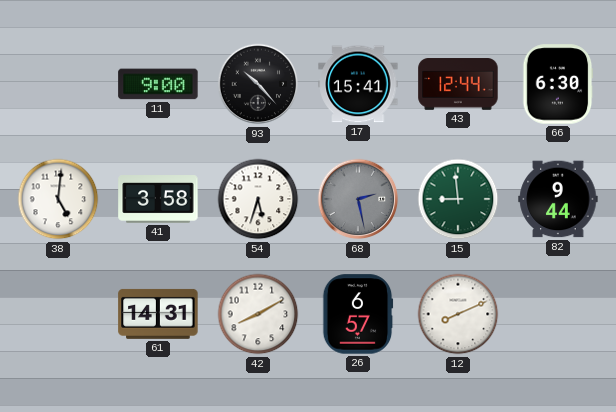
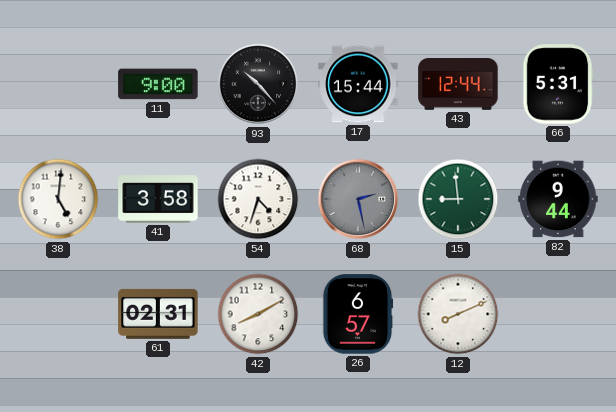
17: 15:41 -> 15:44
66: 6:30 -> 5:31
54: 5:33 -> 4:33
61: 14:31 -> 02:31
